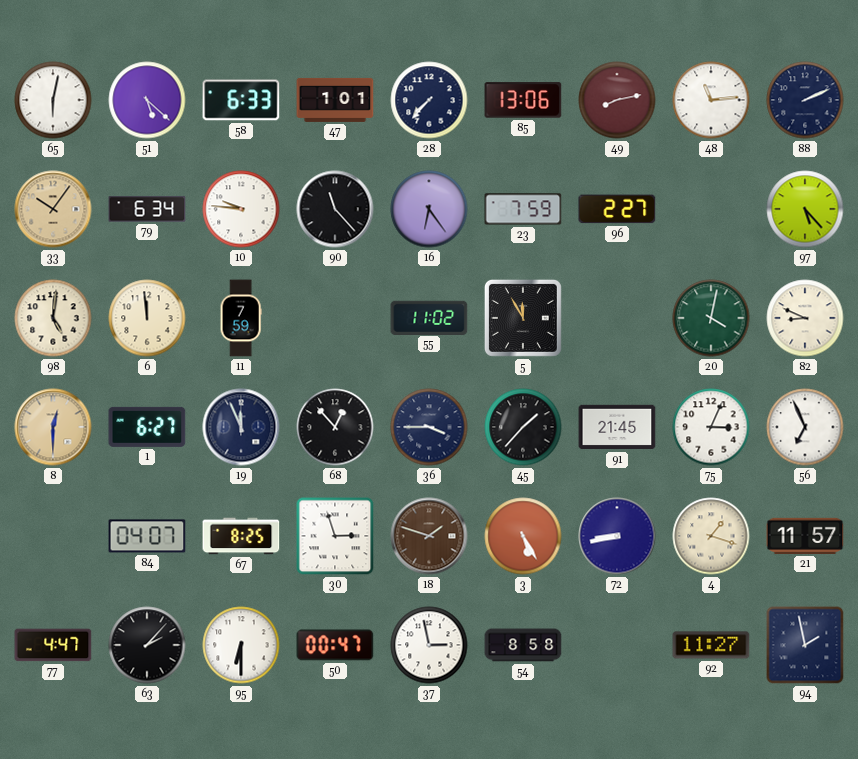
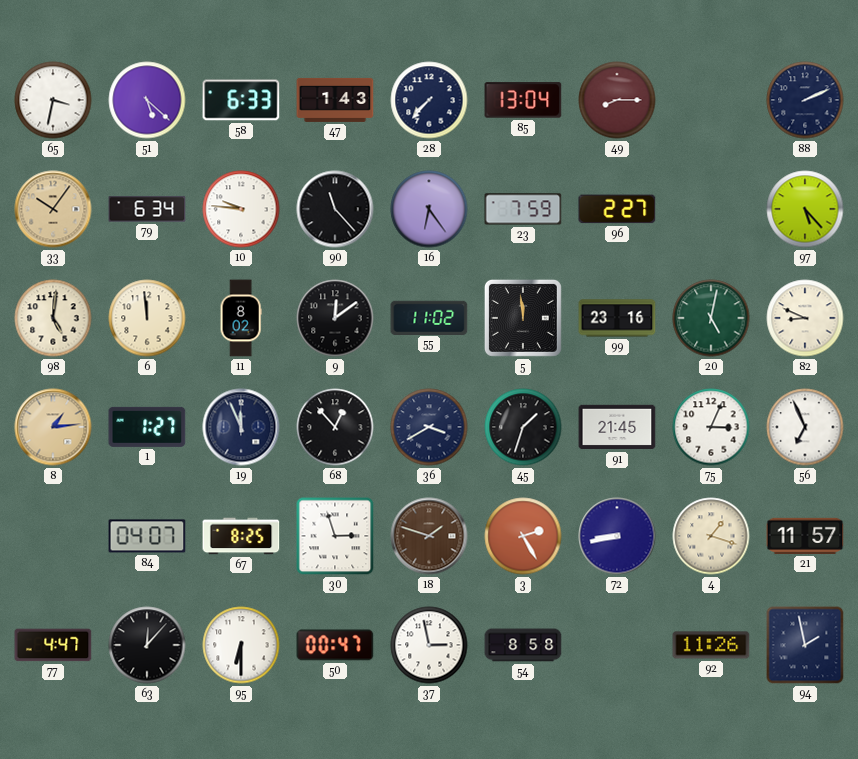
65: 6:02 -> 3:32
47: 1:01 -> 1:43
85: 13:06 -> 13:04
49: 8:13 -> 8:15
48: 11:14 -> none
11: 7:59 -> 8:02
9: none -> 12:09
5: 11:55 -> 11:59
99: none -> 23:16
20: 4:02 -> 5:02
8: 12:30 -> 1:14
1: 6:27 -> 1:27
36: 3:45 -> 3:40
45: 1:37 -> 1:33
3: 5:25 -> 2:25
63: 2:07 -> 12:07
92: 11:27 -> 11:26
